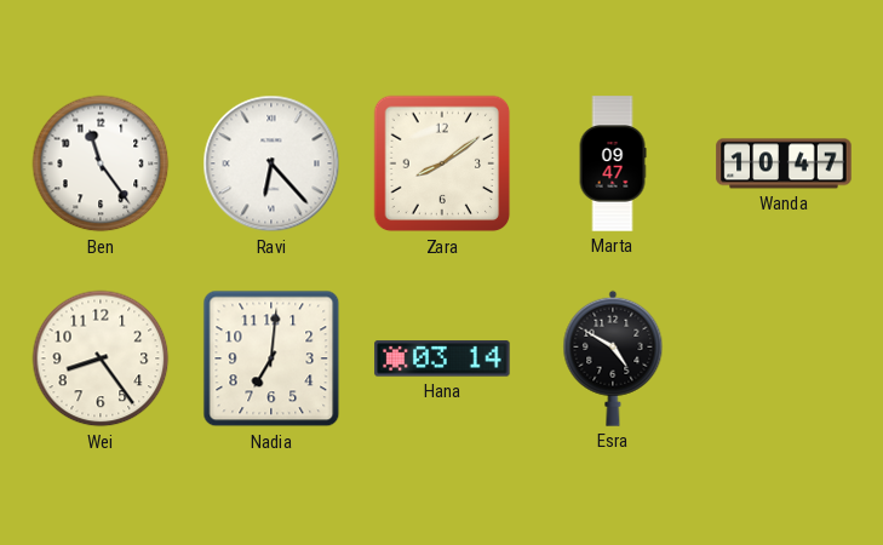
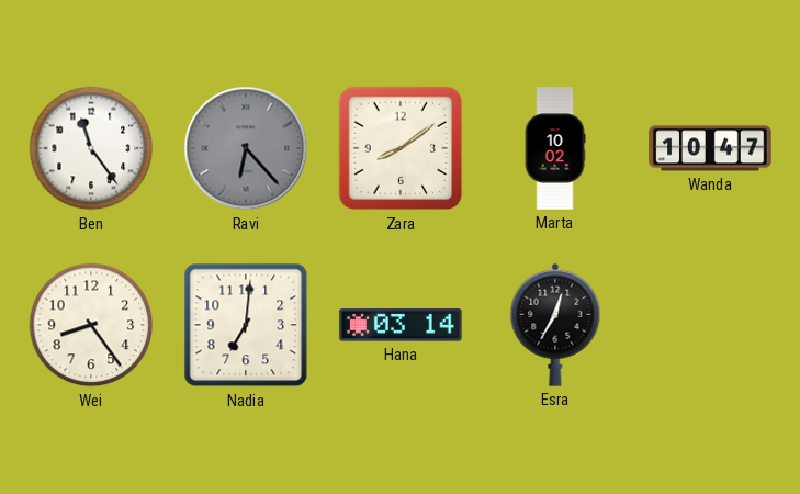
Ravi dial: white -> grey
Marta: 09:47 -> 10:02
Esra: 4:50 -> 12:35
